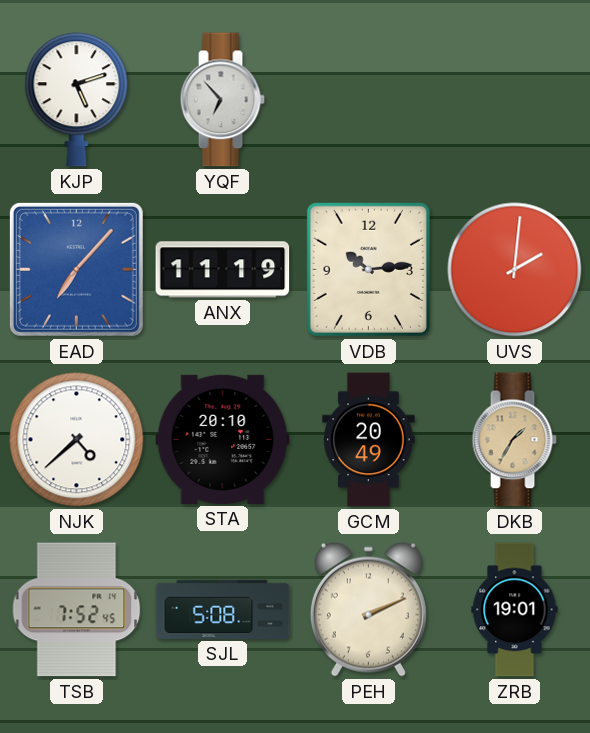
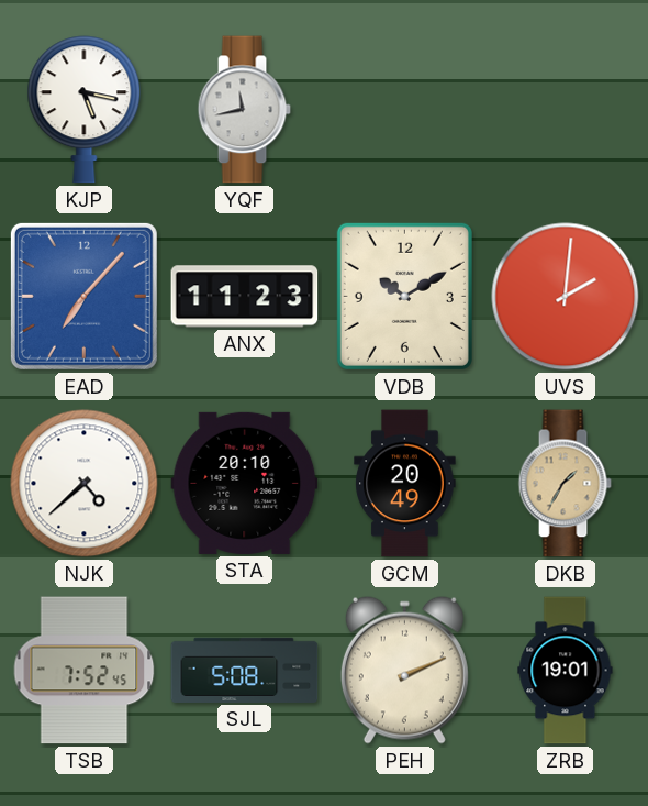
KJP: 5:12 -> 5:17
YQF: 6:53 -> 11:43
ANX: 11:19 -> 11:23
VDB: 10:14 -> 10:10
